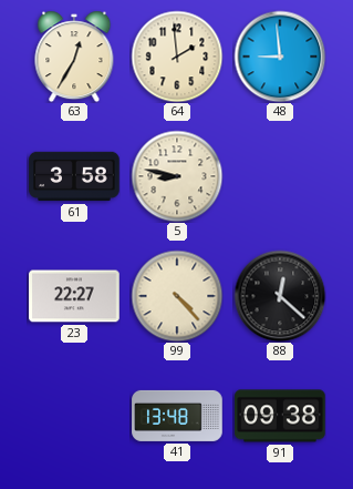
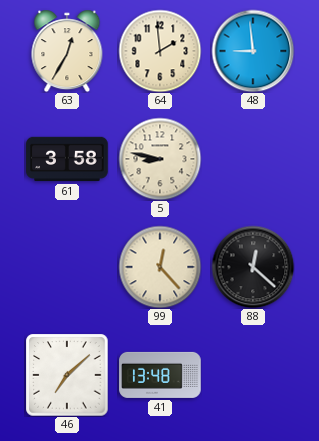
23: 22:27 -> none
99: 4:23 -> 12:23
46: none -> 7:08
91: 09:38 -> none
